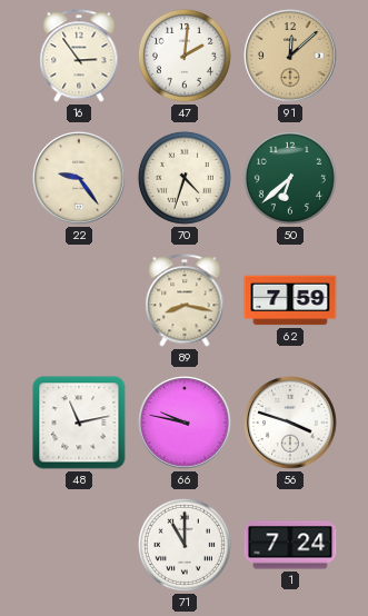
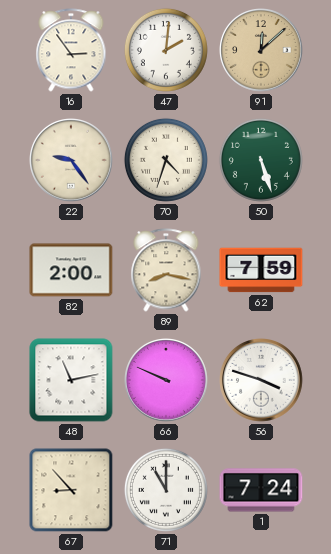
50: 6:38 -> 5:27
82: none -> 2:00
66: 9:47 -> 9:49
67: none -> 8:53
